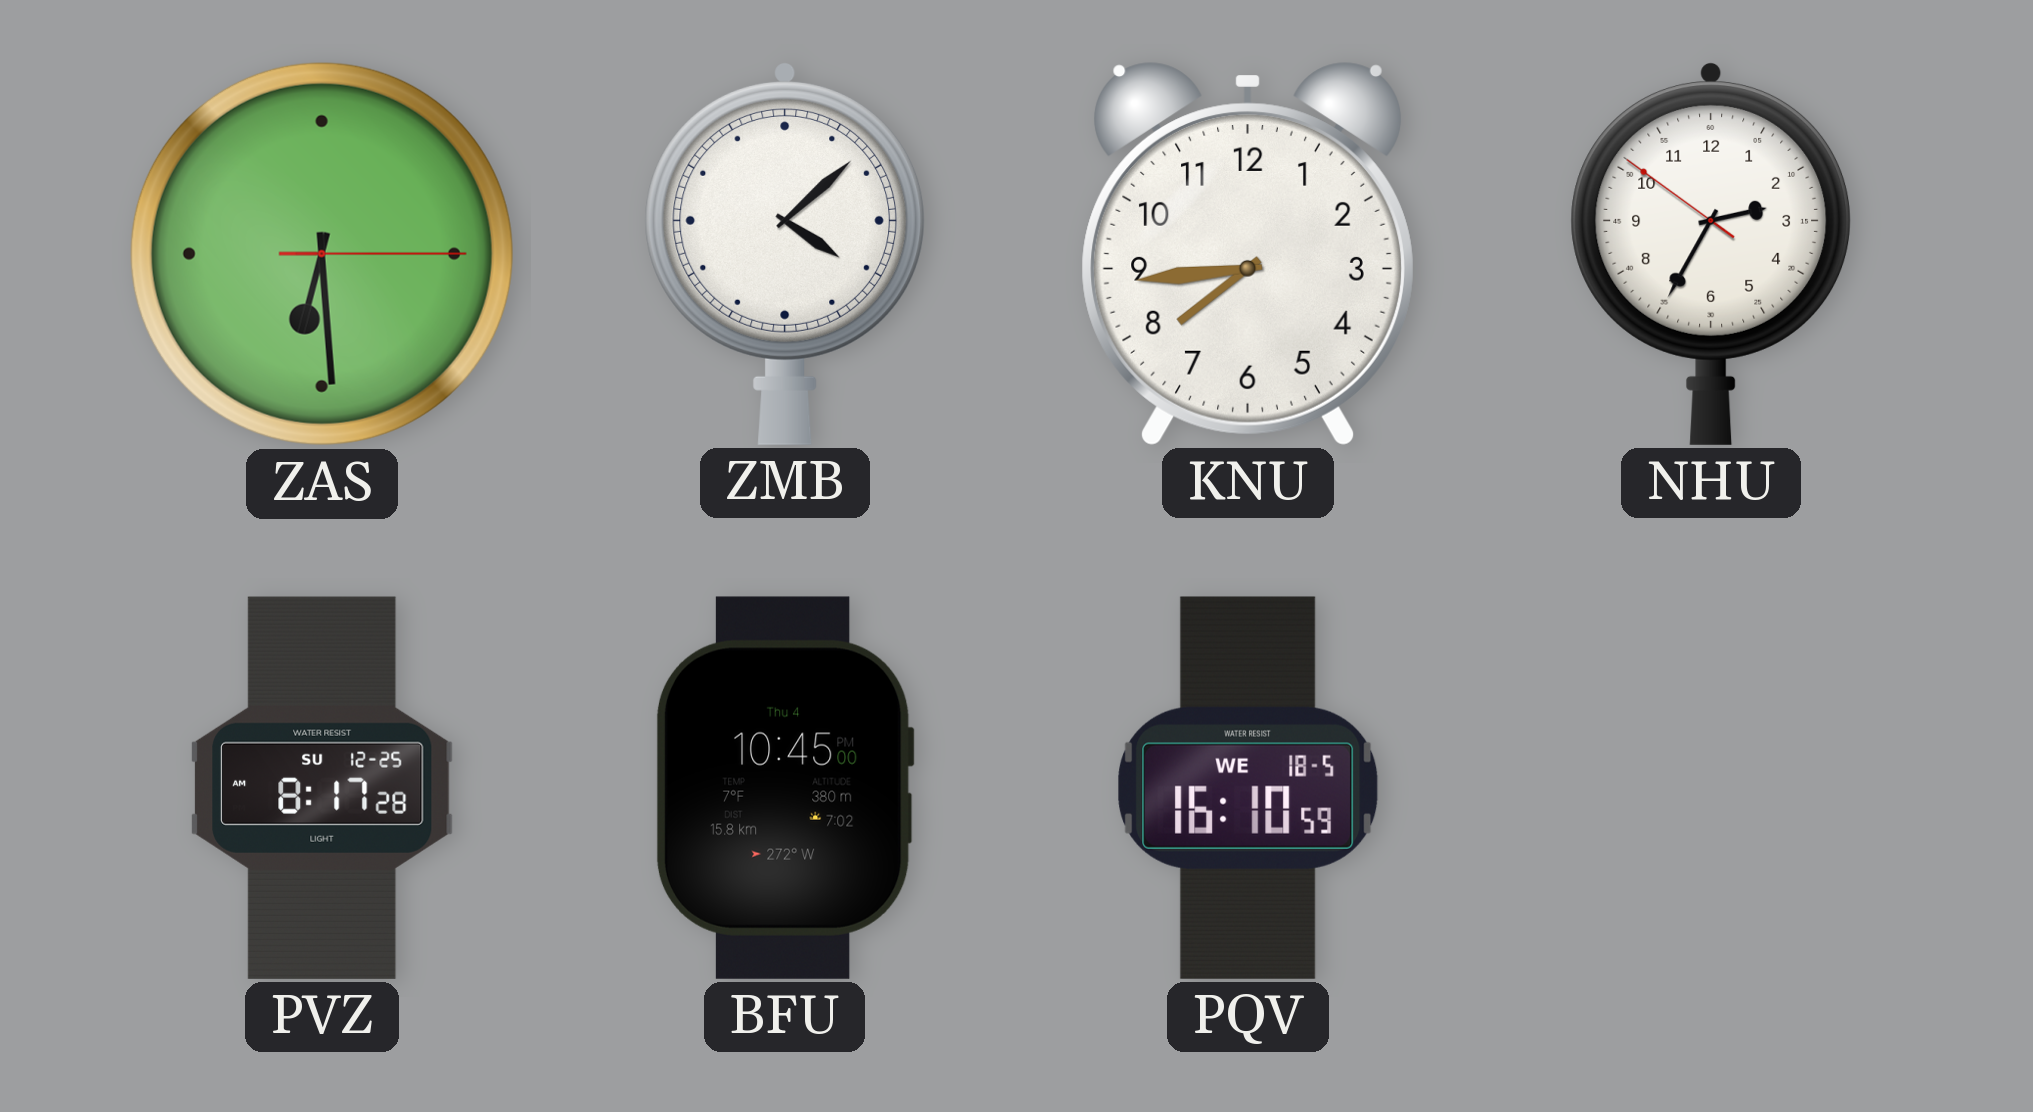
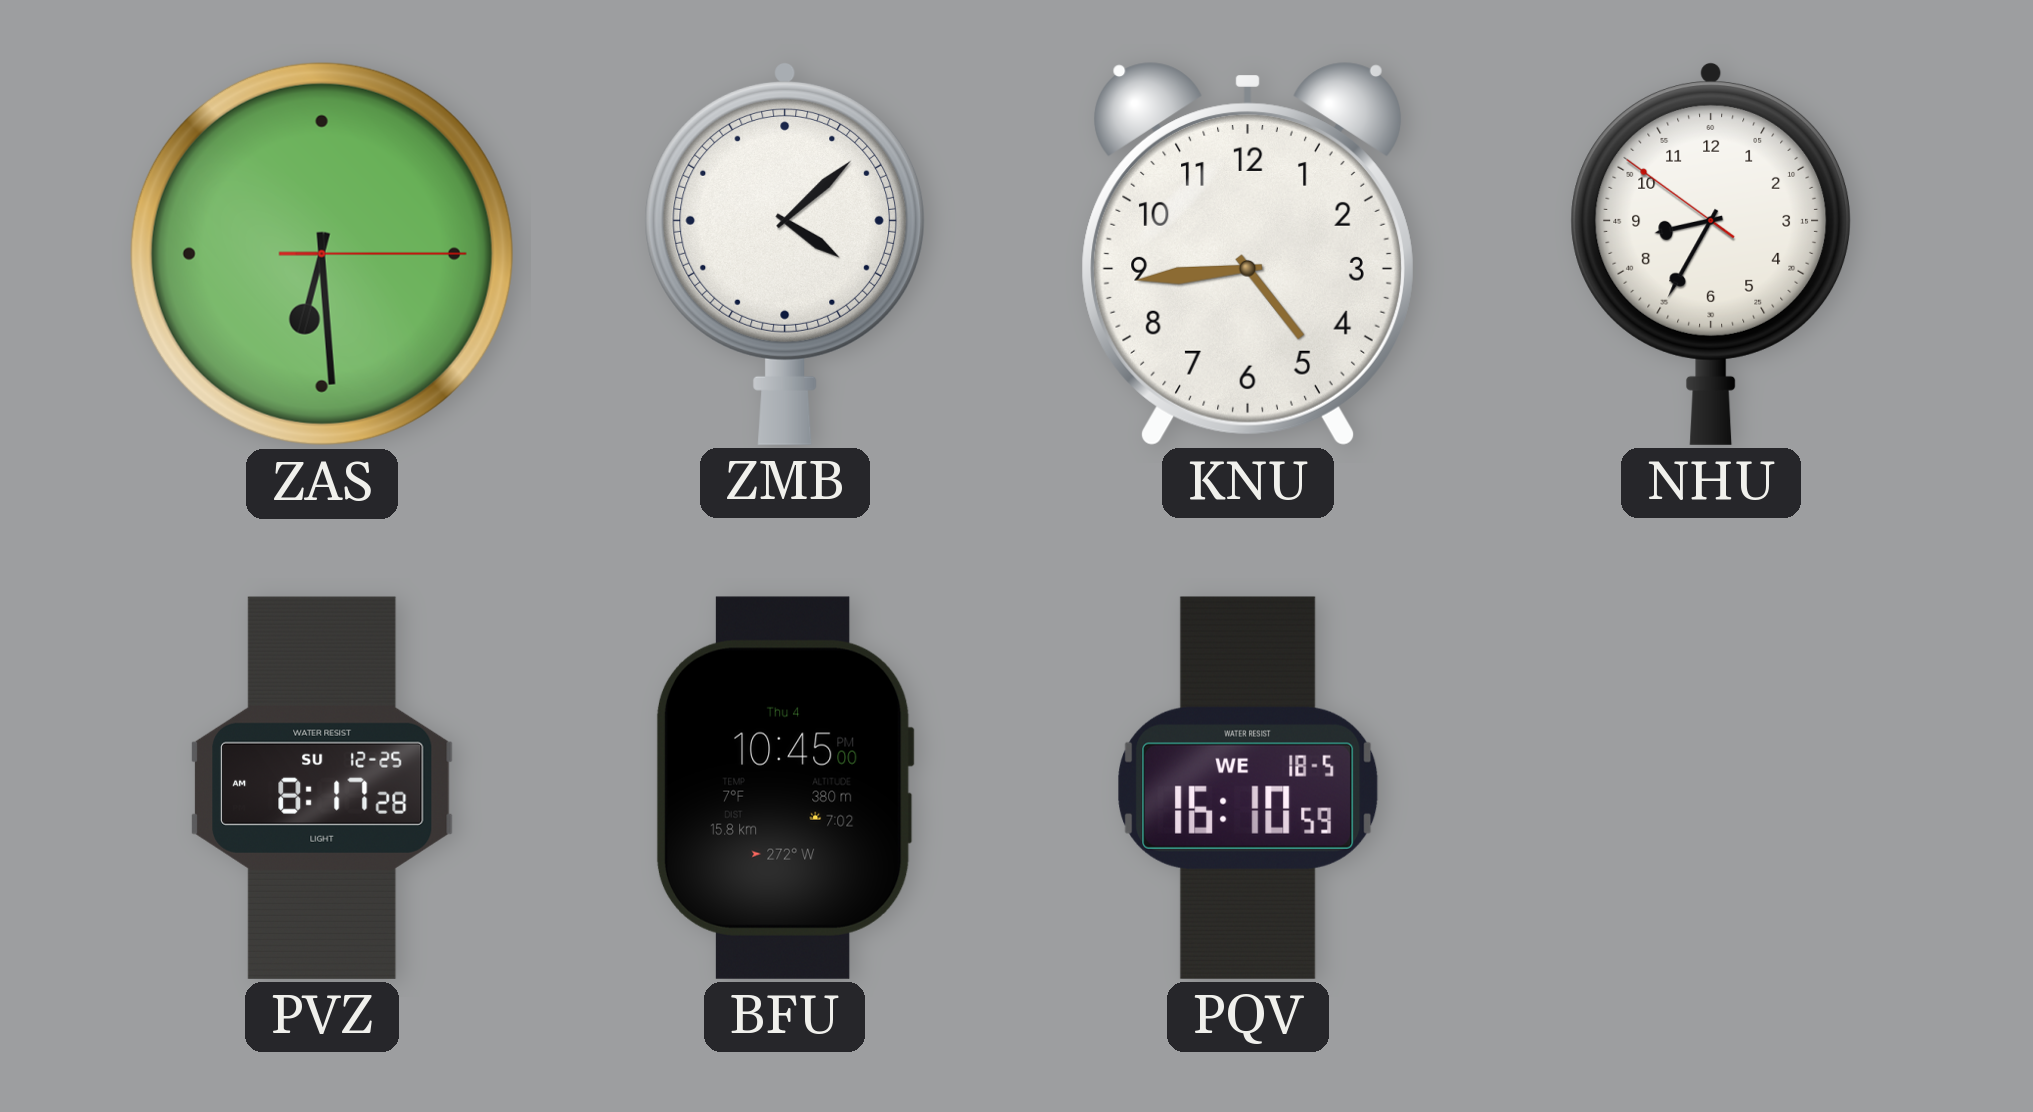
KNU: 7:44 -> 4:44
NHU: 2:34 -> 8:34
